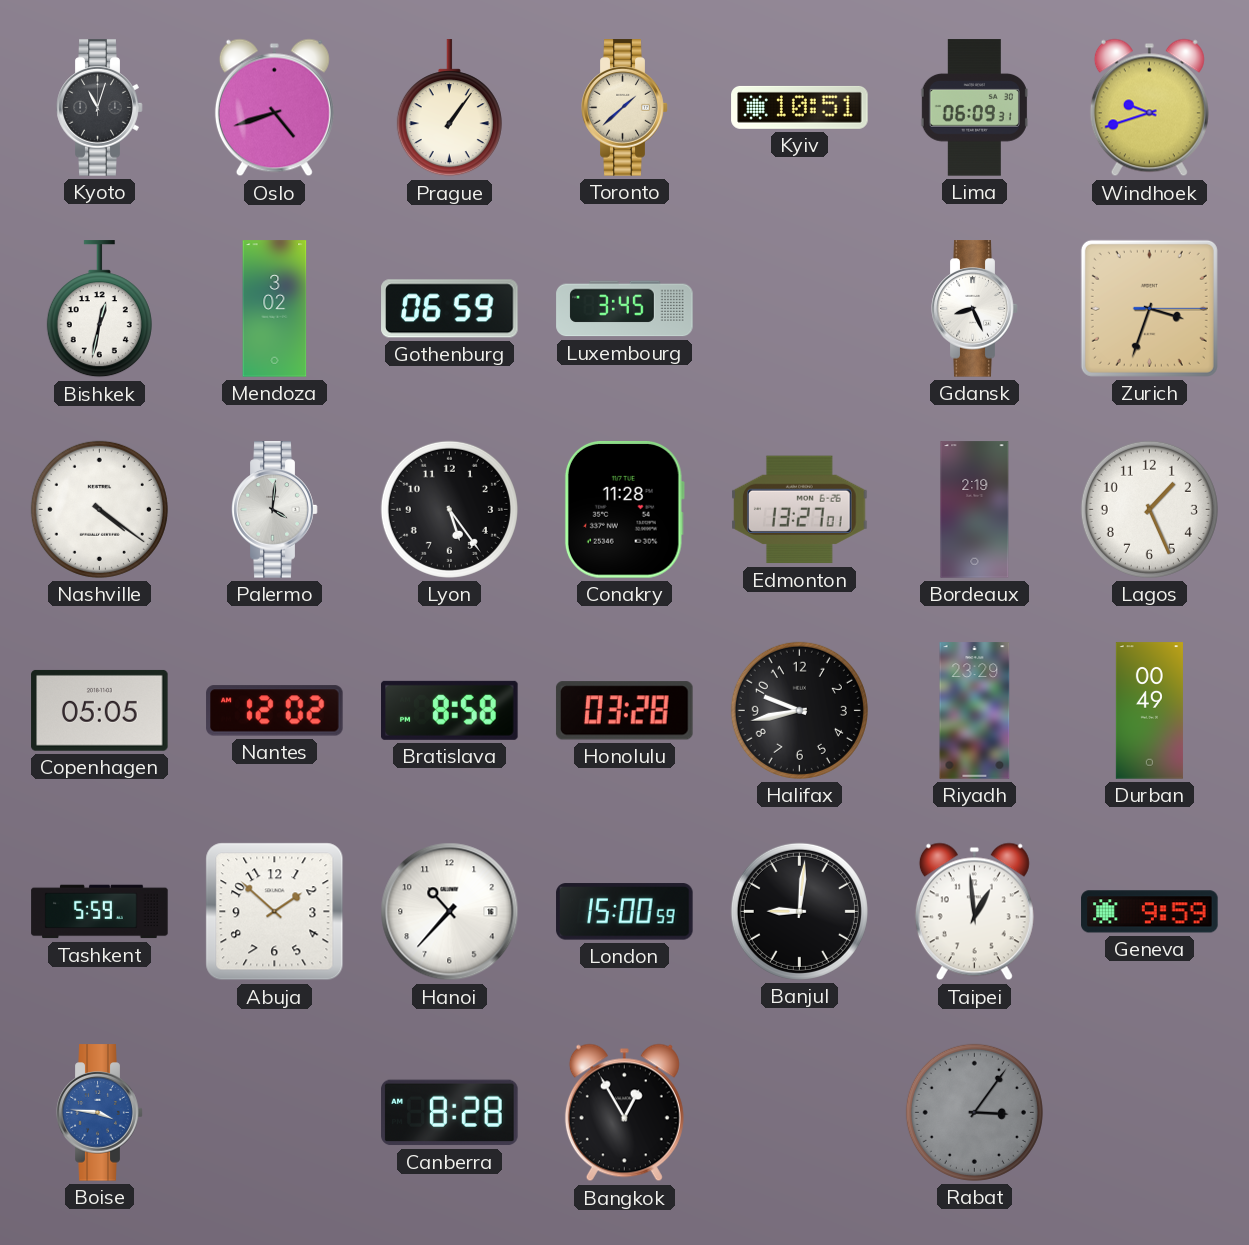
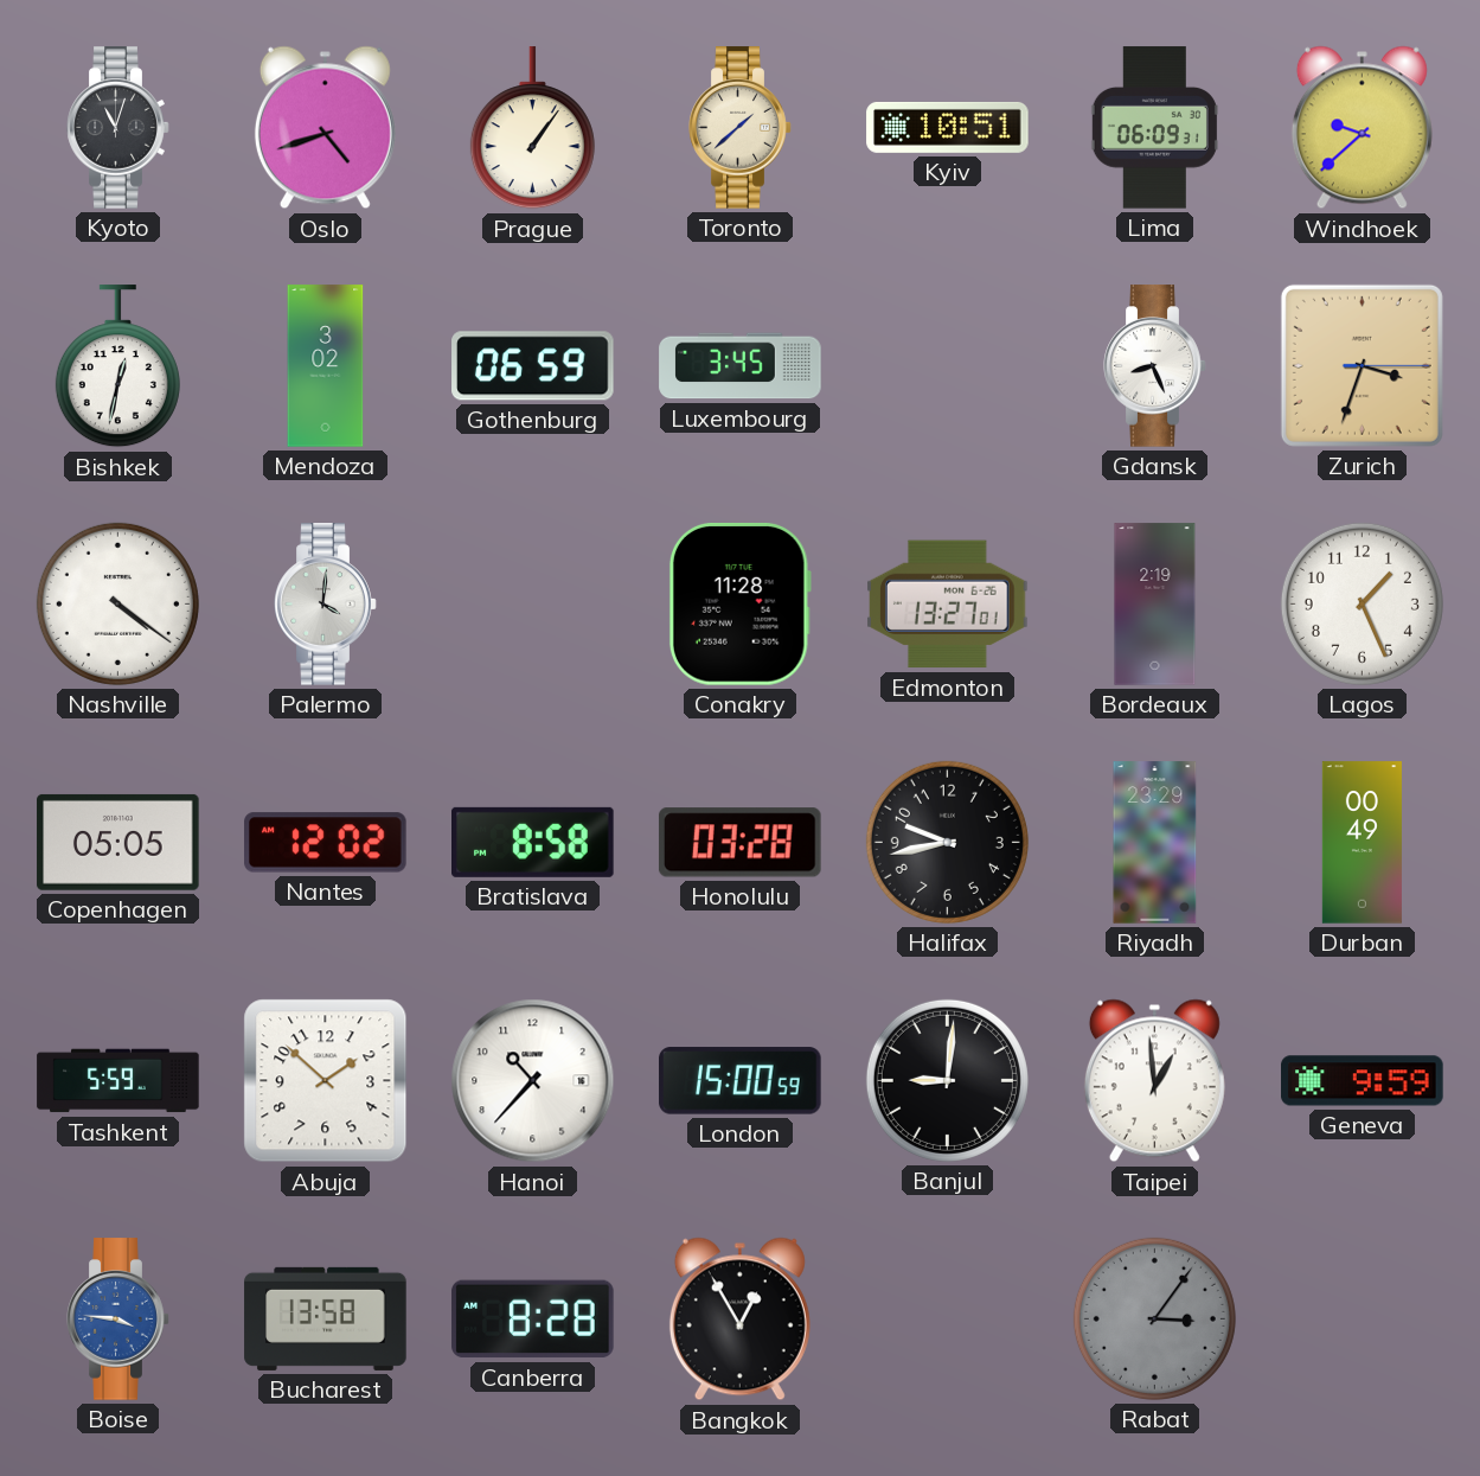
Windhoek: 9:42 -> 9:38
Lyon: 5:24 -> none
Bucharest: none -> 13:58
